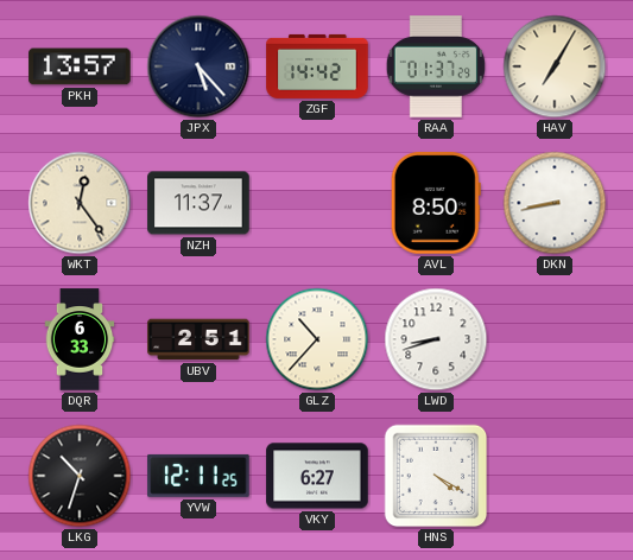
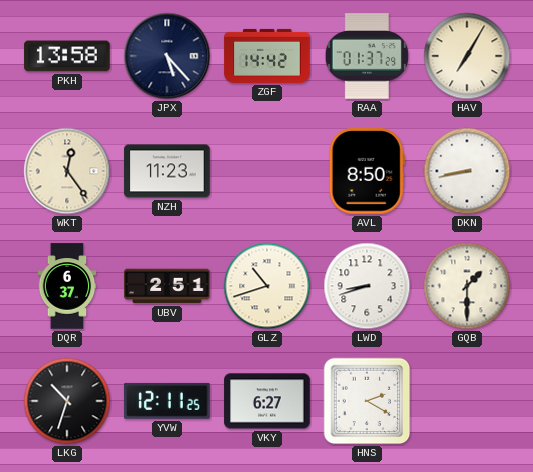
PKH: 13:57 -> 13:58
NZH: 11:37 -> 11:23
DQR: 6:33 -> 6:37
GLZ: 10:37 -> 10:42
GQB: none -> 1:30
HNS: 4:20 -> 2:20
